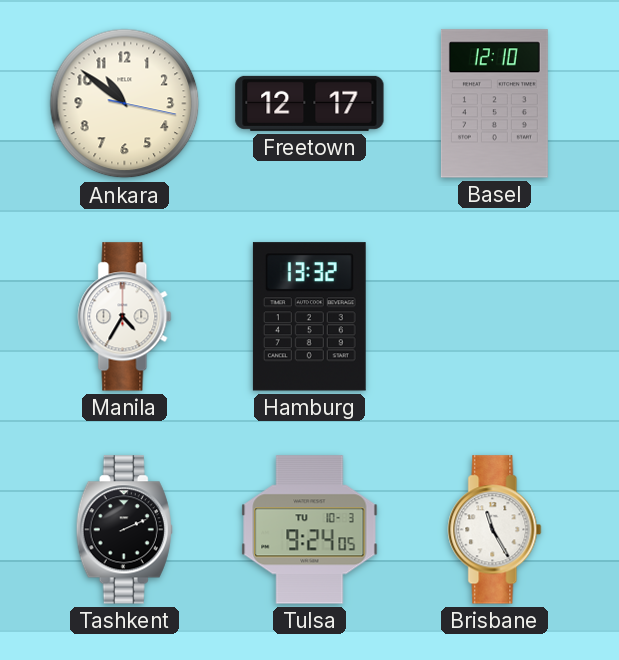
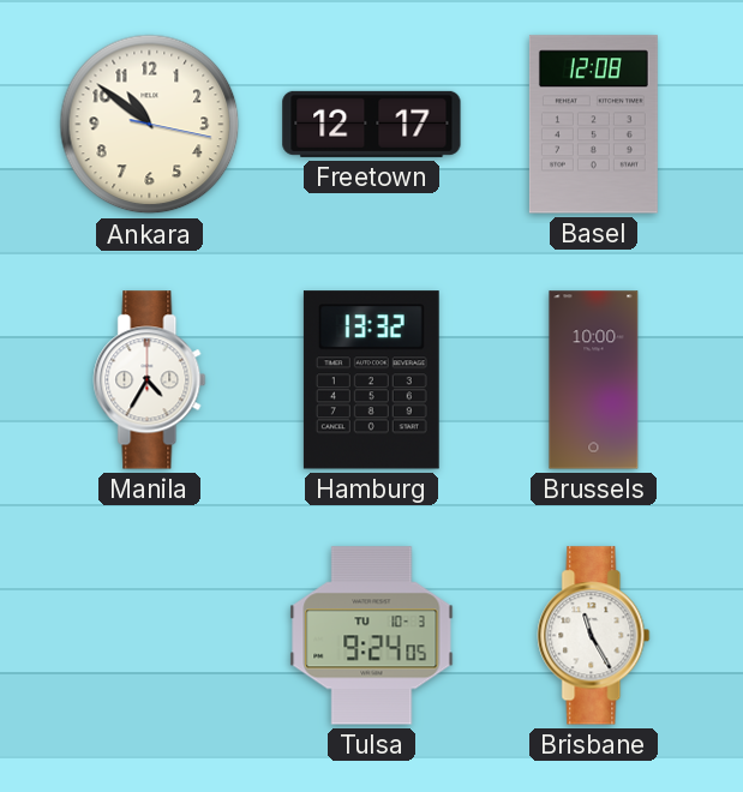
Basel: 12:10 -> 12:08
Brussels: none -> 10:00
Tashkent: 2:11 -> none
